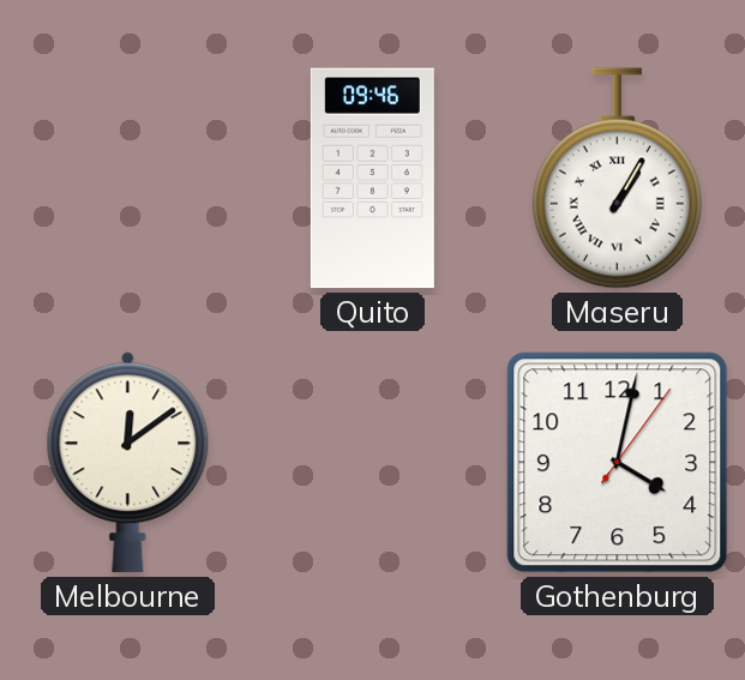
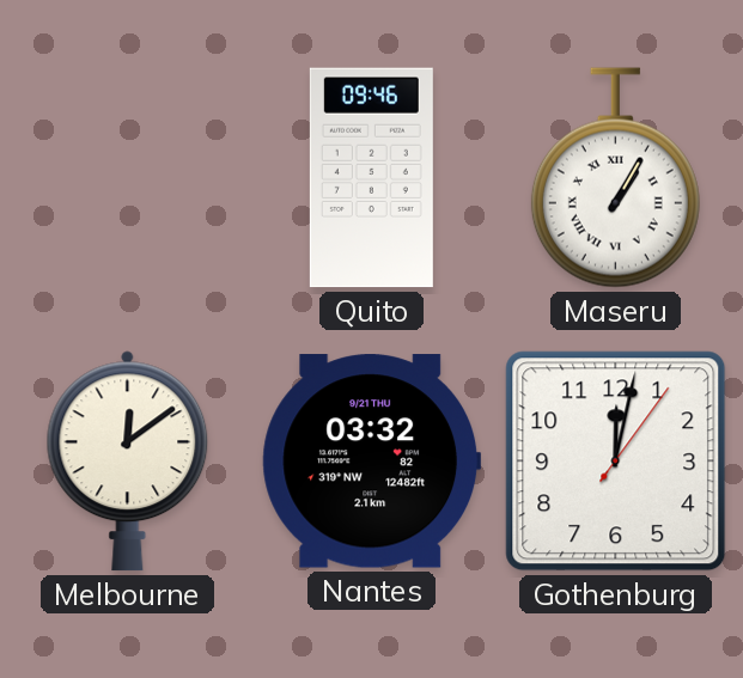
Nantes: none -> 03:32
Gothenburg: 4:02 -> 12:02
